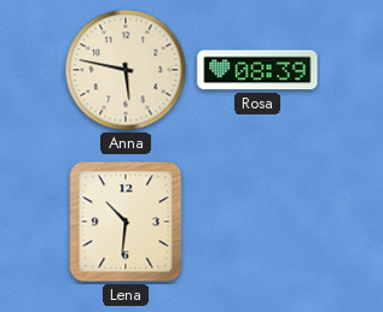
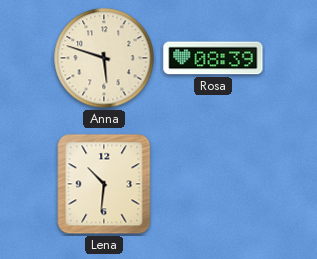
Anna: 5:47 -> 5:48
